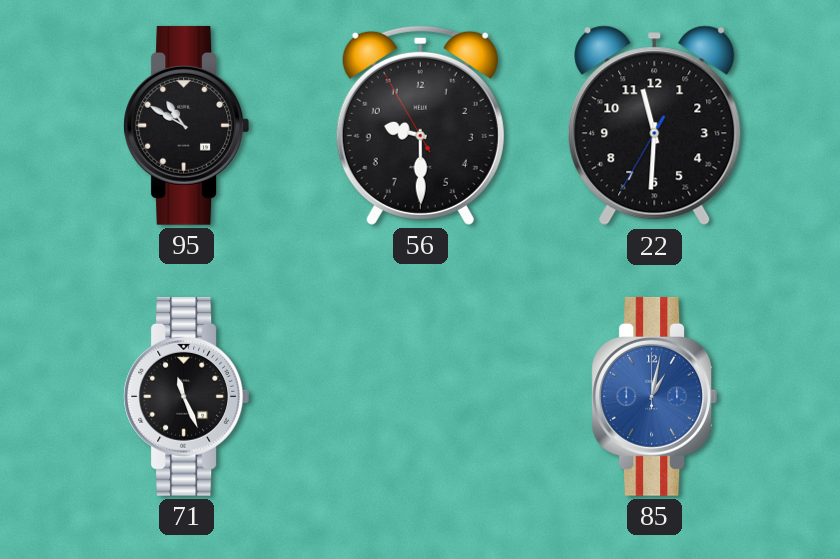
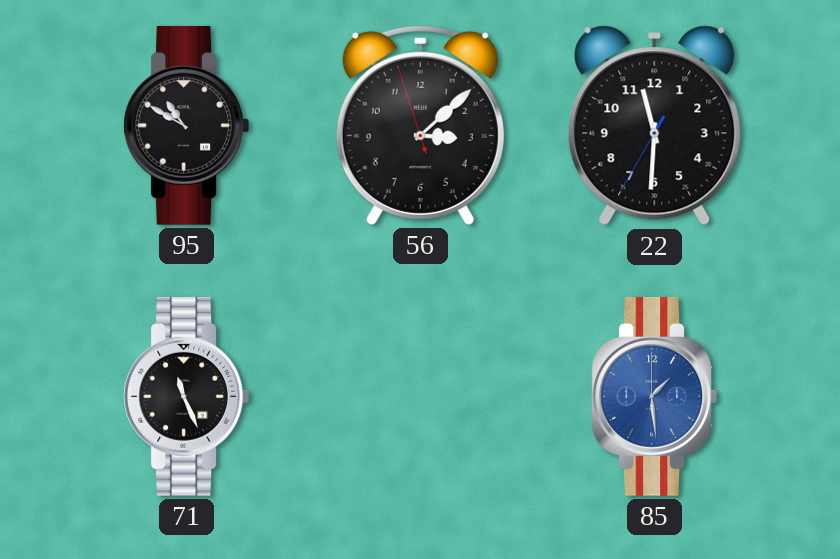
56: 9:29 -> 3:07
85: 1:02 -> 1:29
